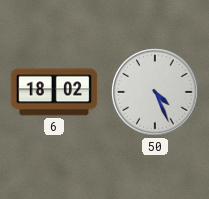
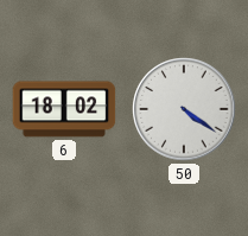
50: 4:26 -> 4:21
